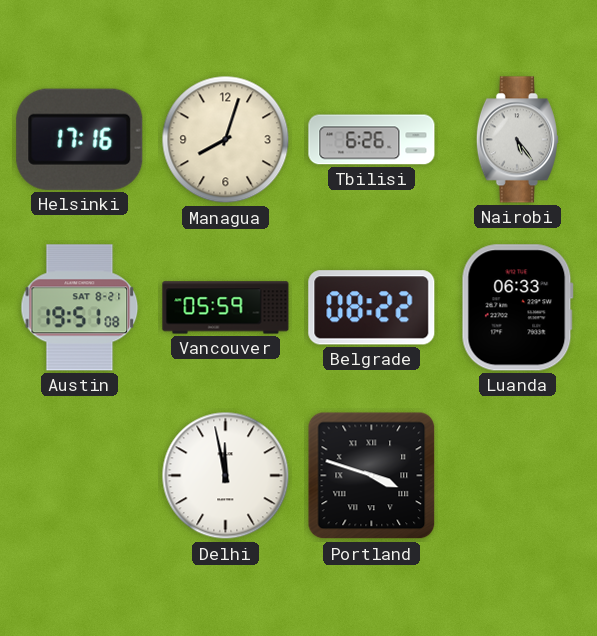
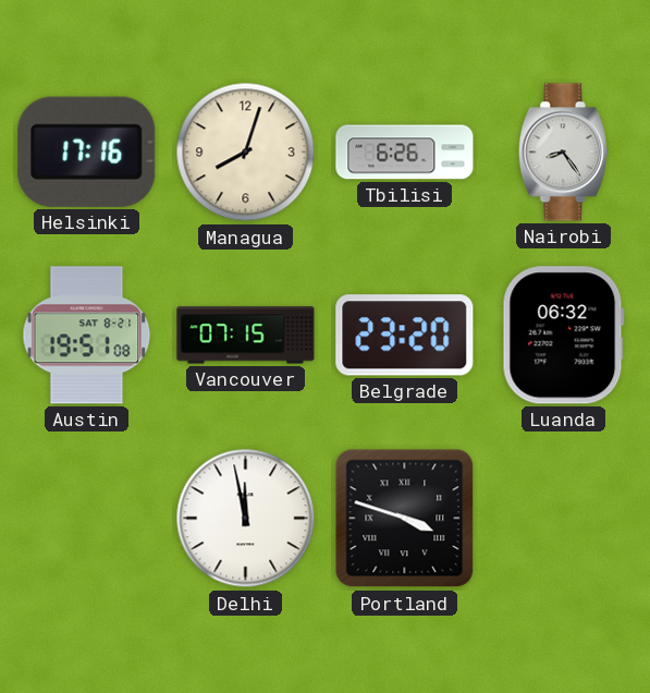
Nairobi: 5:24 -> 8:24
Vancouver: 05:59 -> 07:15
Belgrade: 08:22 -> 23:20
Luanda: 06:33 -> 06:32
